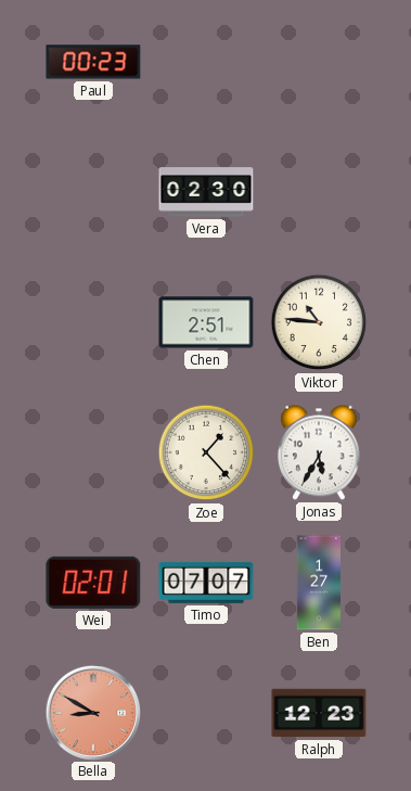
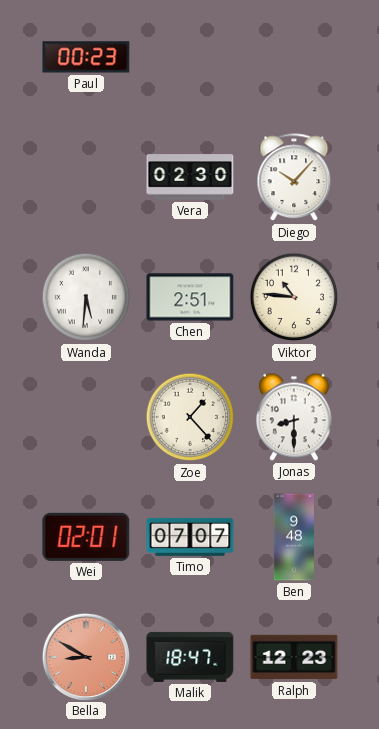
Diego: none -> 10:07
Wanda: none -> 5:31
Jonas: 5:35 -> 8:30
Ben: 1:27 -> 9:48
Malik: none -> 18:47
